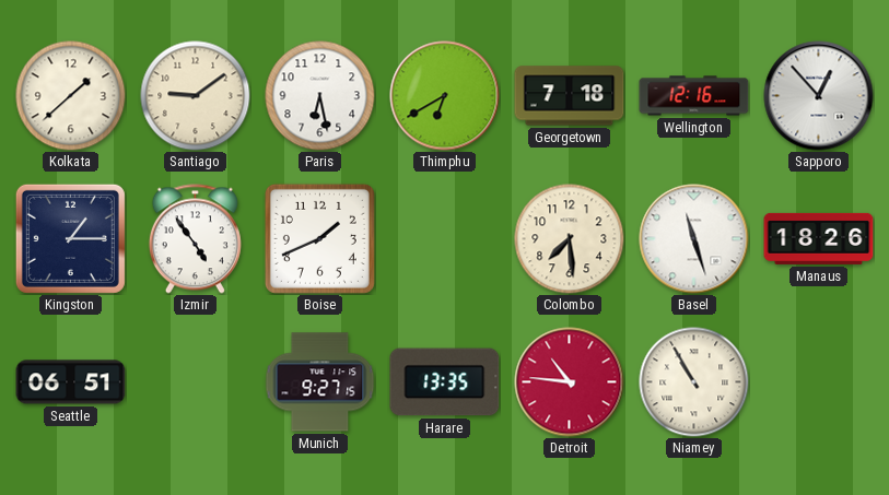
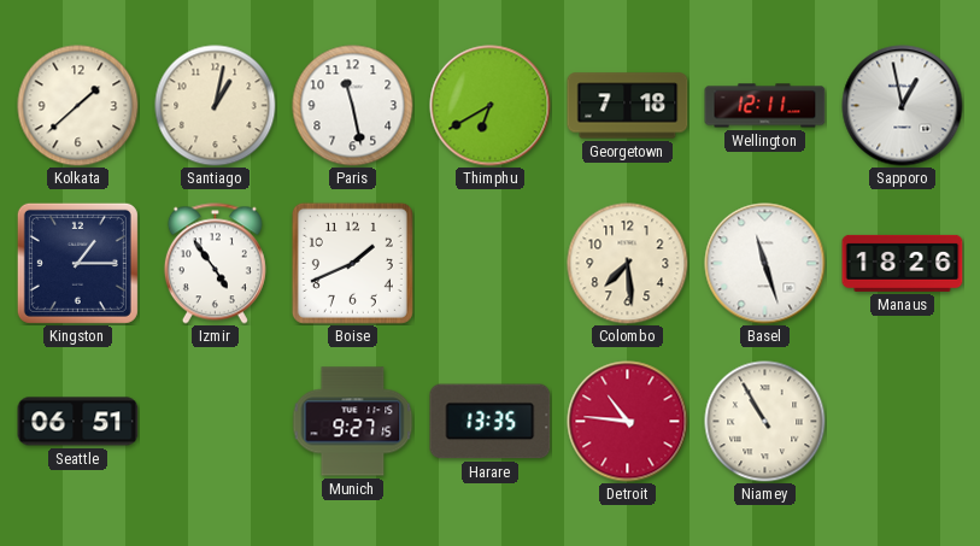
Santiago: 9:09 -> 1:02
Paris: 6:28 -> 11:28
Wellington: 12:16 -> 12:11
Sapporo: 12:53 -> 12:58
